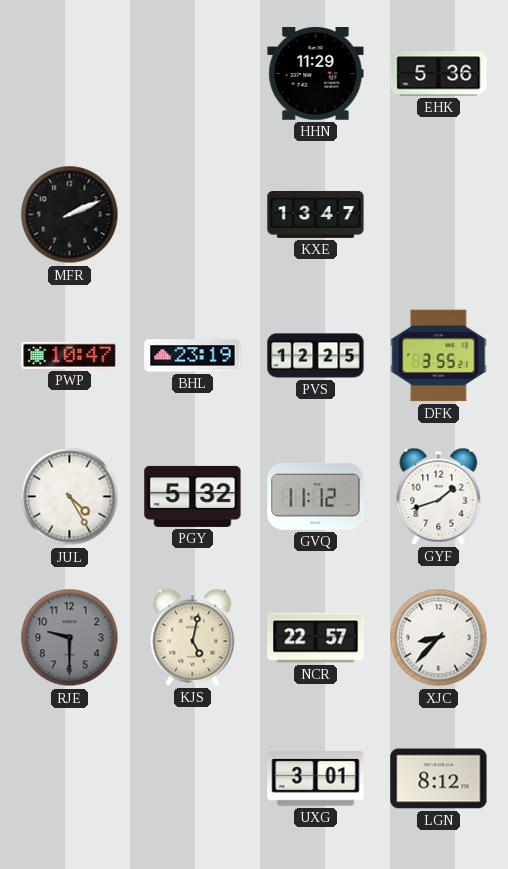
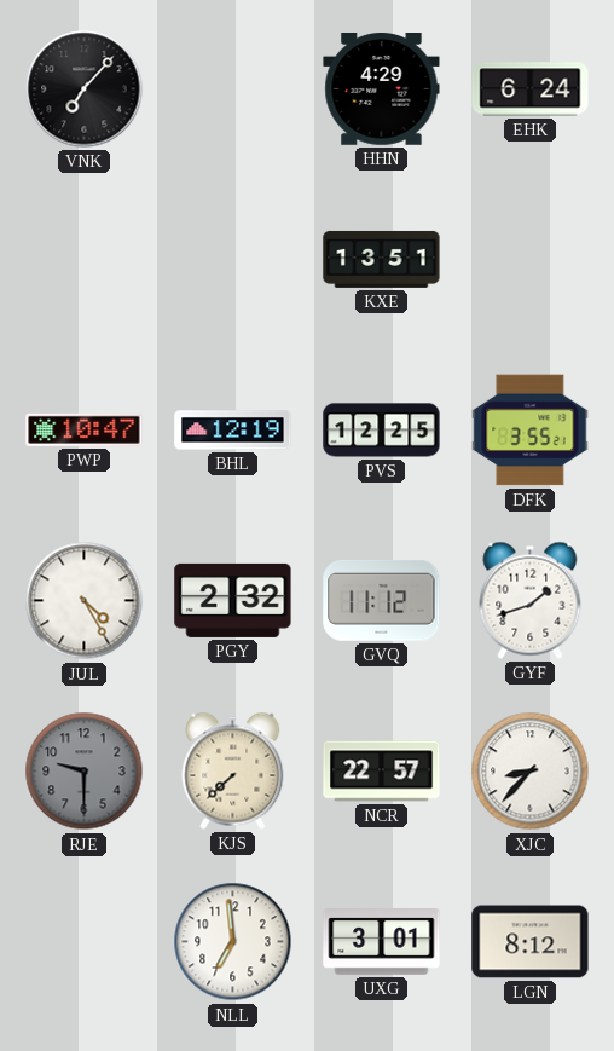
VNK: none -> 7:07
HHN: 11:29 -> 4:29
EHK: 5:36 -> 6:24
MFR: 2:11 -> none
KXE: 13:47 -> 13:51
BHL: 23:19 -> 12:19
PGY: 5:32 -> 2:32
KJS: 5:02 -> 7:38
NLL: none -> 6:59
